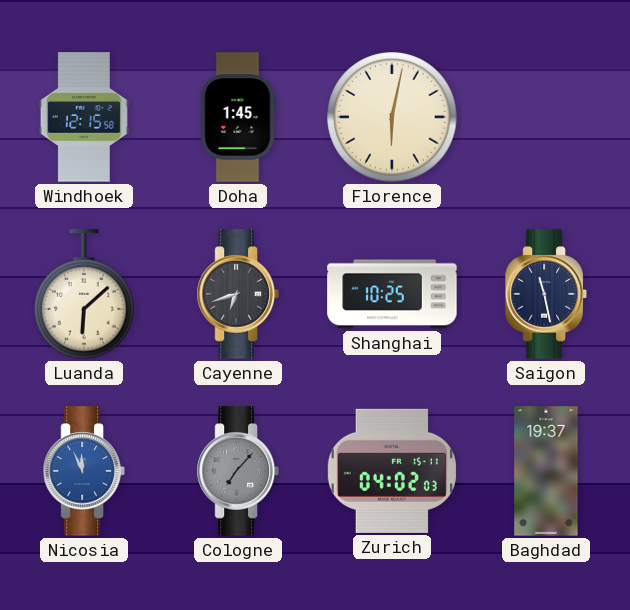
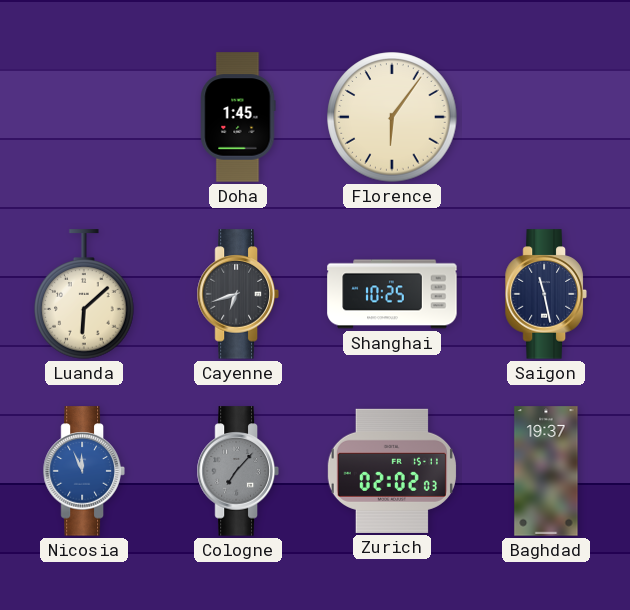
Windhoek: 12:15 -> none
Florence: 6:02 -> 6:06
Zurich: 04:02 -> 02:02
